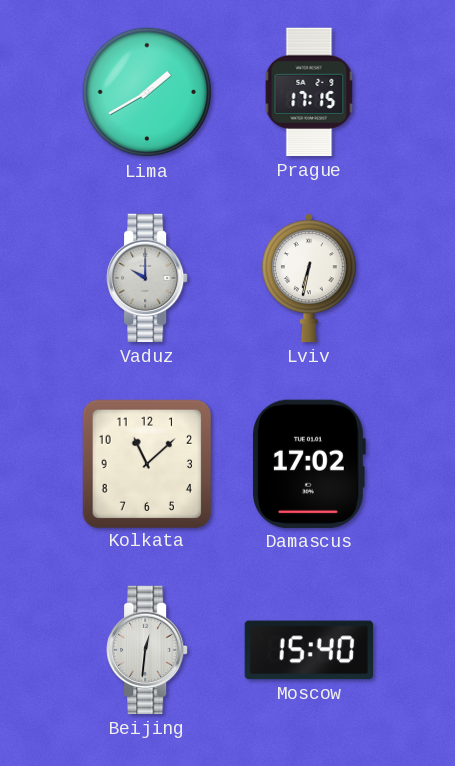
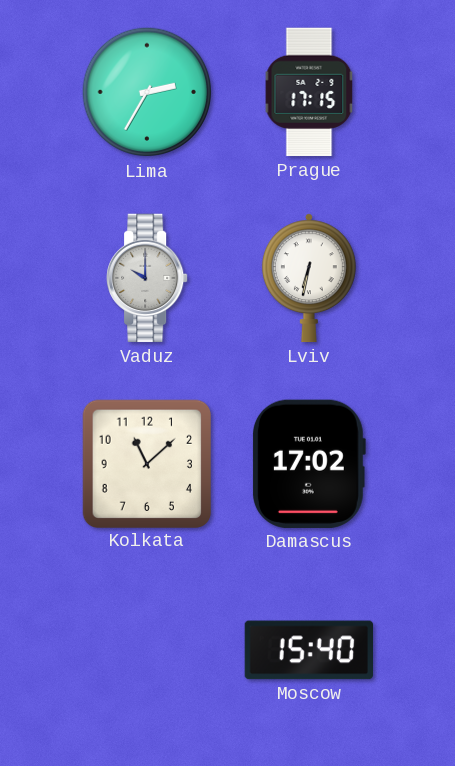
Lima: 1:40 -> 2:35
Beijing: 12:31 -> none
